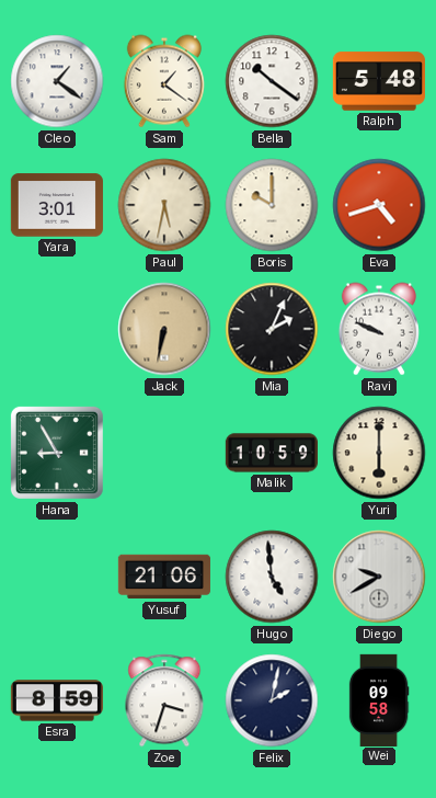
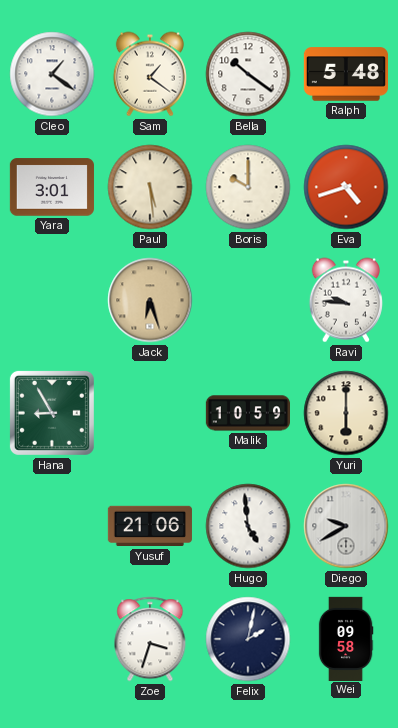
Paul: 5:32 -> 5:29
Jack: 6:32 -> 6:27
Mia: 2:04 -> none
Ravi: 9:49 -> 9:46
Esra: 8:59 -> none
